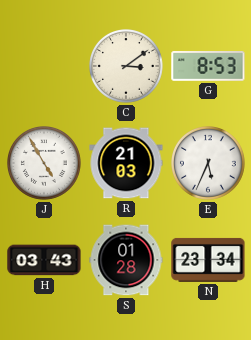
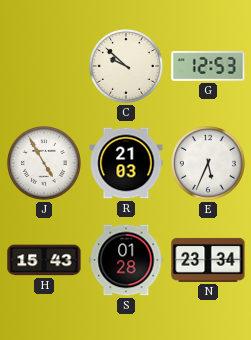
C: 3:09 -> 9:52
G: 8:53 -> 12:53
H: 03:43 -> 15:43
